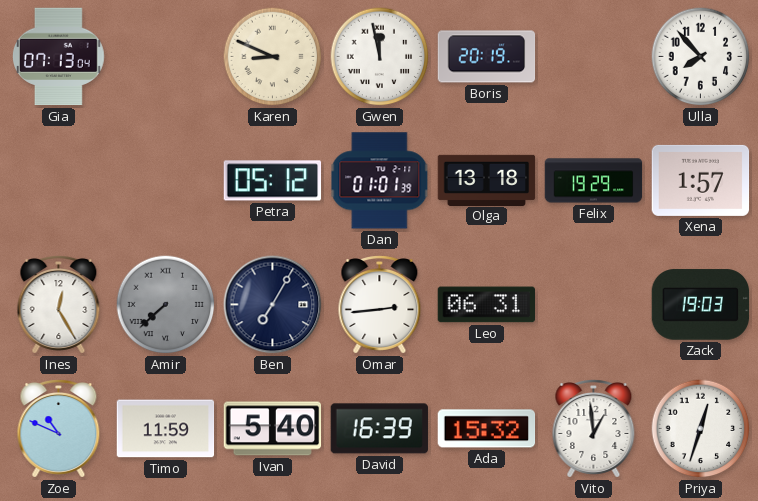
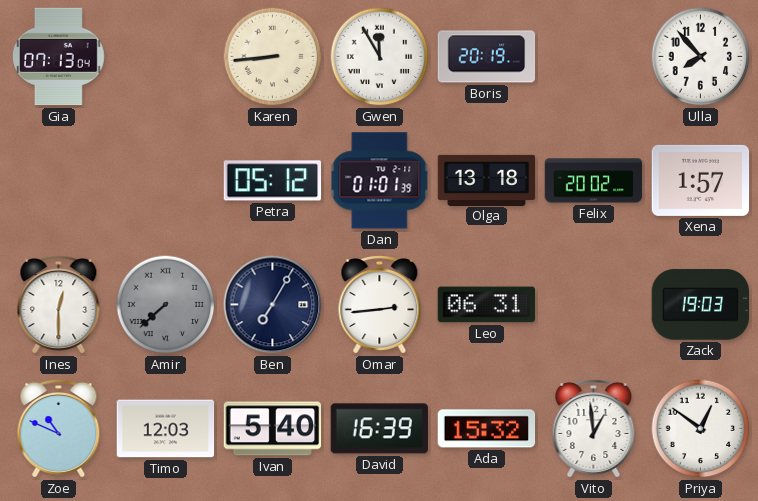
Karen: 8:49 -> 8:44
Gwen: 11:58 -> 11:55
Felix: 19:29 -> 20:02
Ines: 12:25 -> 12:30
Timo: 11:59 -> 12:03
Priya: 12:33 -> 12:51
